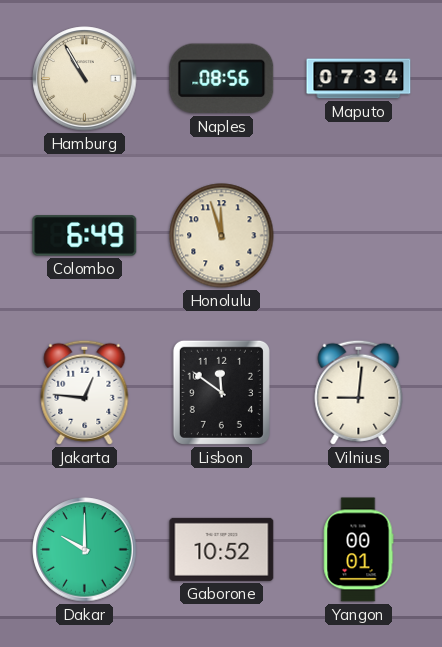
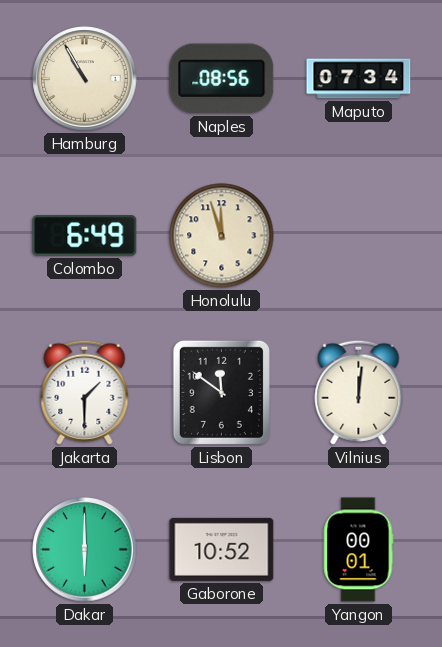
Jakarta: 12:46 -> 1:30
Vilnius: 9:01 -> 12:01
Dakar: 10:00 -> 6:00
